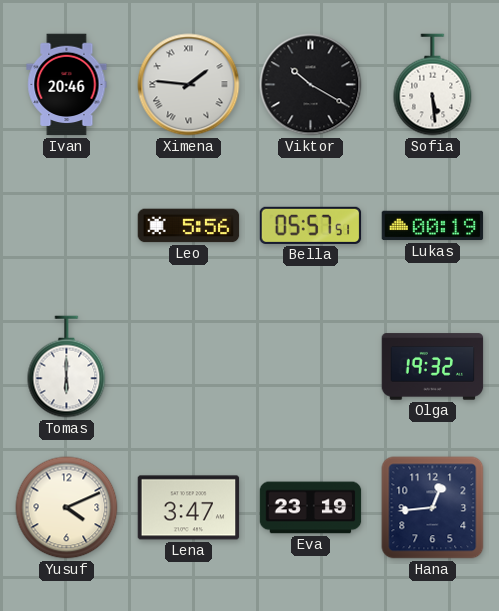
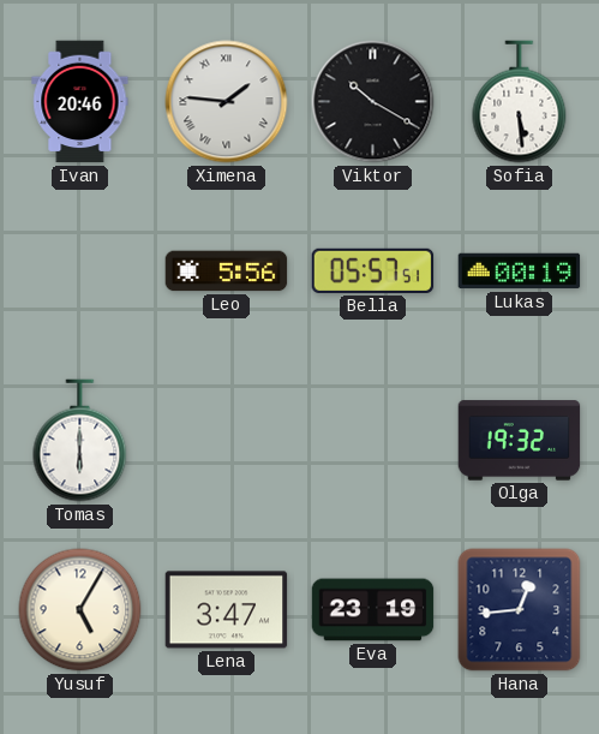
Yusuf: 4:11 -> 5:05
